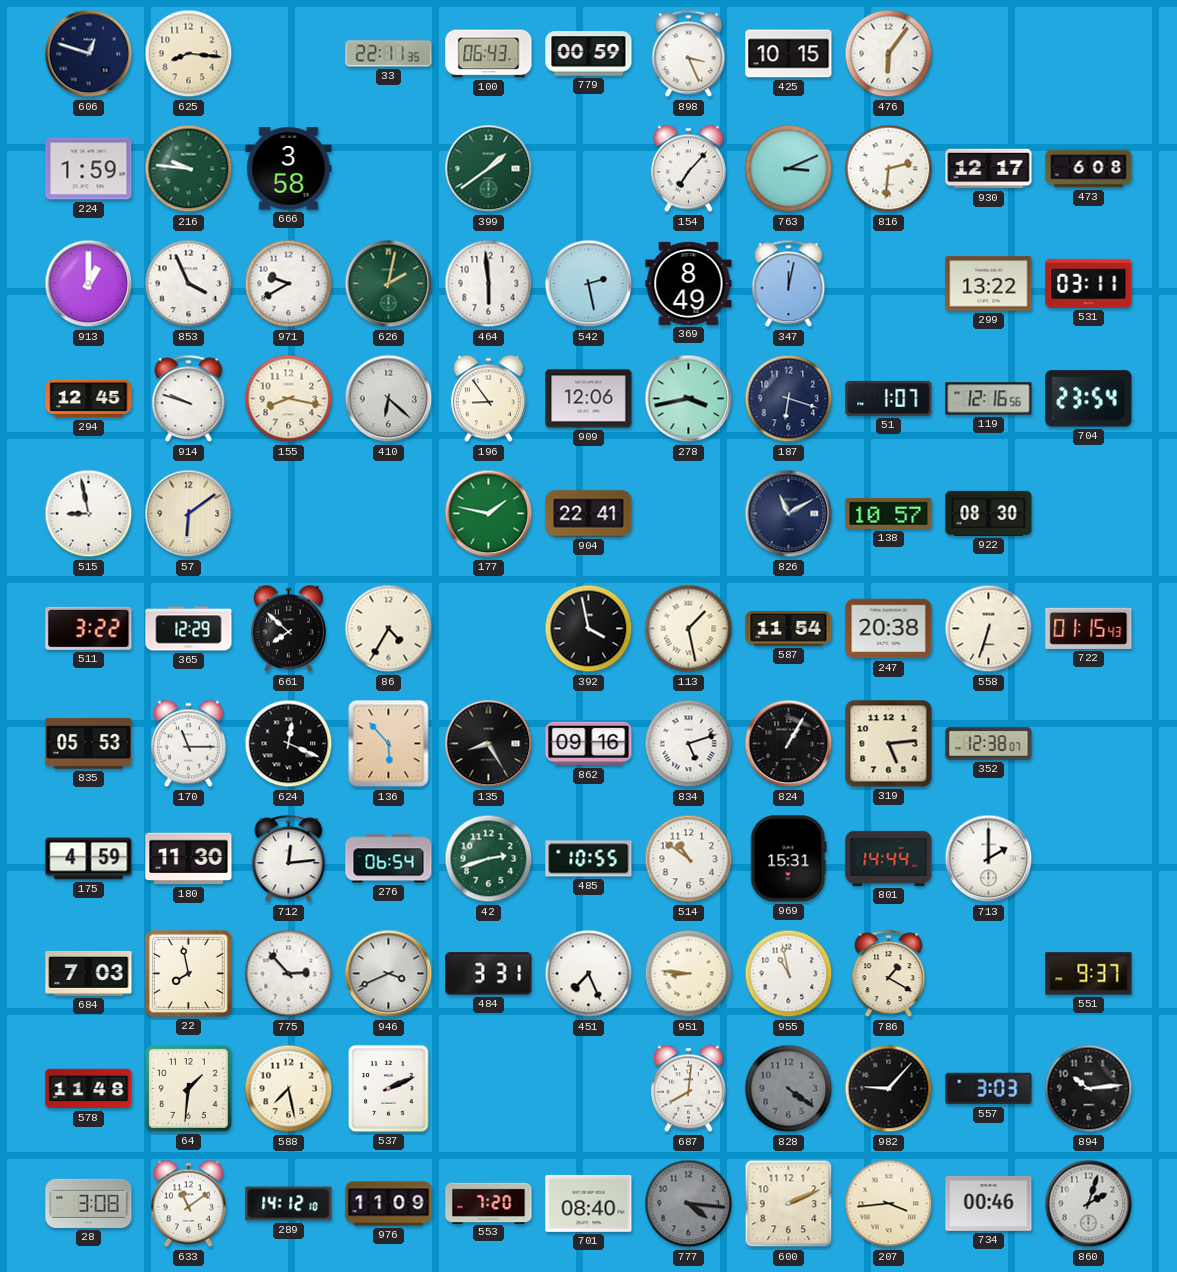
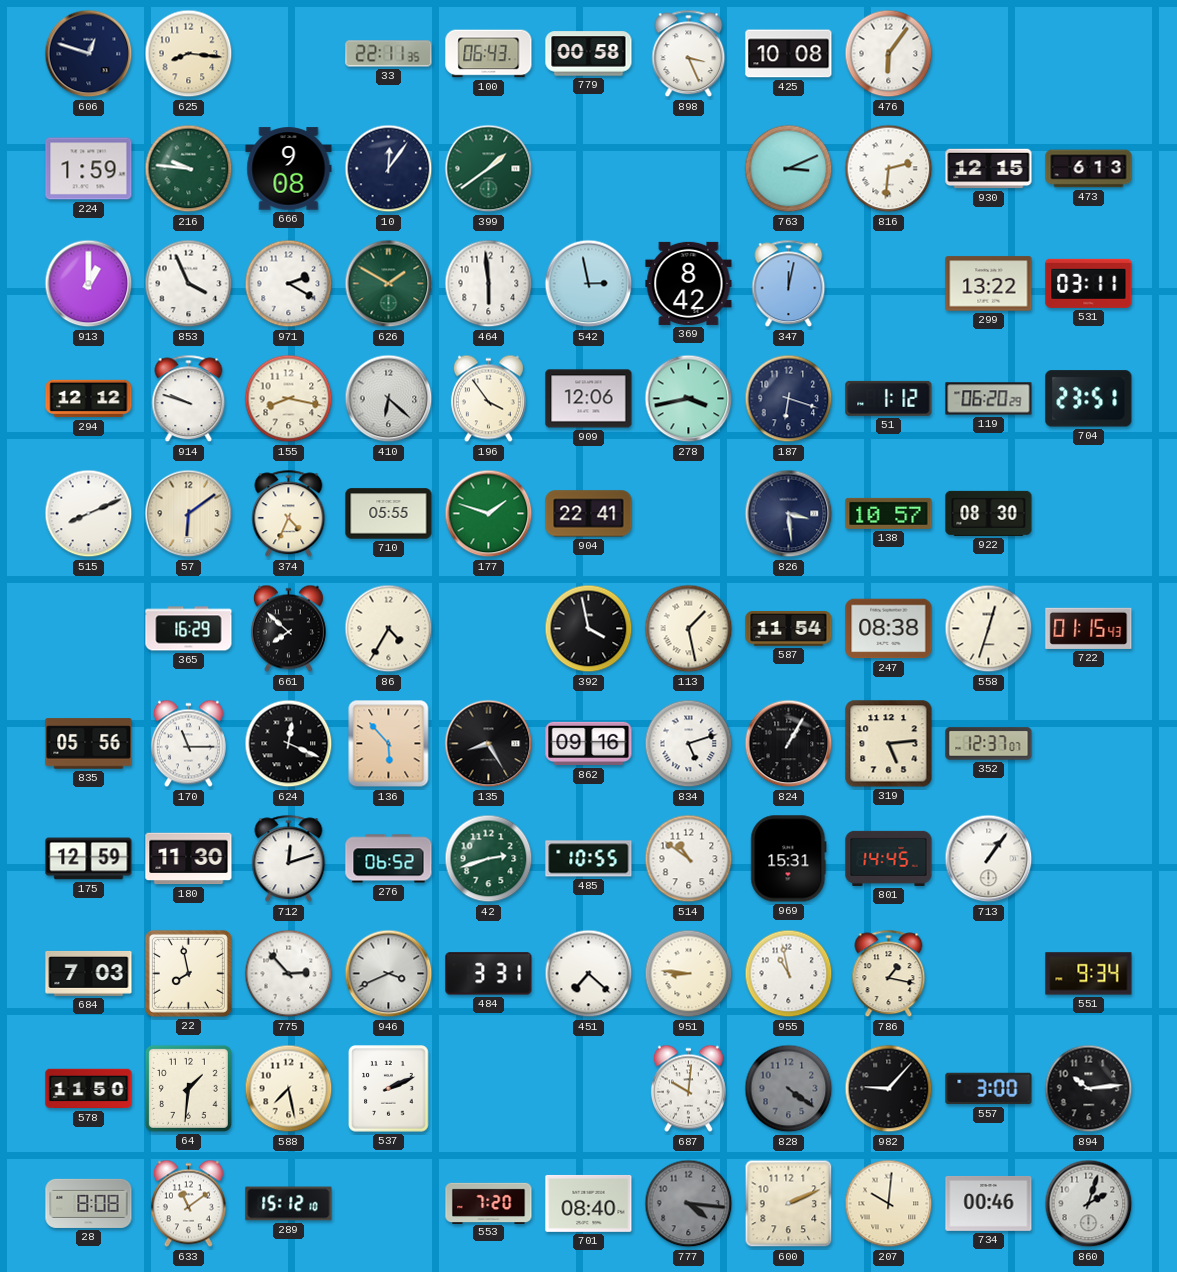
779: 00:59 -> 00:58
425: 10:15 -> 10:08
666: 3:58 -> 9:08
10: none -> 12:06
154: 7:07 -> none
930: 12:17 -> 12:15
473: 6:08 -> 6:13
971: 9:40 -> 2:20
626: 2:02 -> 1:50
542: 2:28 -> 2:58
369: 8:49 -> 8:42
294: 12:45 -> 12:12
196: 8:54 -> 3:54
51: 1:07 -> 1:12
119: 12:16 -> 06:20
704: 23:54 -> 23:51
515: 8:58 -> 8:11
374: none -> 4:34
710: none -> 05:55
177: 1:47 -> 1:48
826: 11:10 -> 3:29
511: 3:22 -> none
365: 12:29 -> 16:29
247: 20:38 -> 08:38
558: 6:33 -> 12:33
835: 05:53 -> 05:56
352: 12:38 -> 12:37
175: 4:59 -> 12:59
712: 12:14 -> 12:12
276: 06:54 -> 06:52
801: 14:44 -> 14:45
713: 2:00 -> 1:06
451: 7:26 -> 7:22
786: 1:20 -> 1:17
551: 9:37 -> 9:34
578: 11:48 -> 11:50
687: 8:01 -> 10:01
557: 3:03 -> 3:00
28: 3:08 -> 8:08
289: 14:12 -> 15:12
976: 11:09 -> none
207: 3:44 -> 10:01
